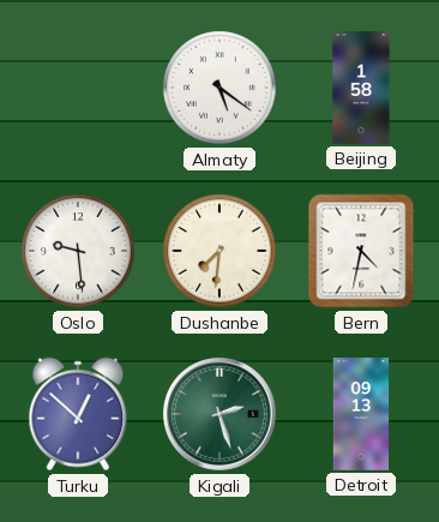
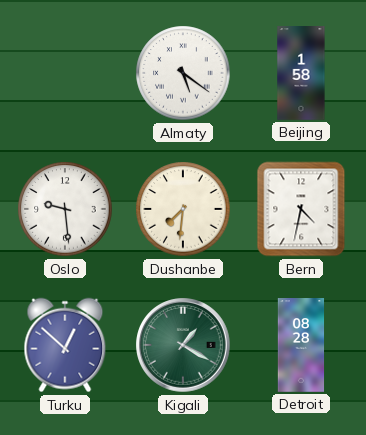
Kigali: 2:27 -> 1:20
Detroit: 09:13 -> 08:28
